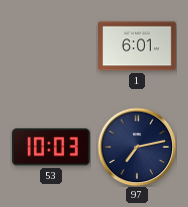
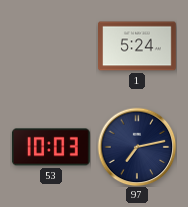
1: 6:01 -> 5:24
